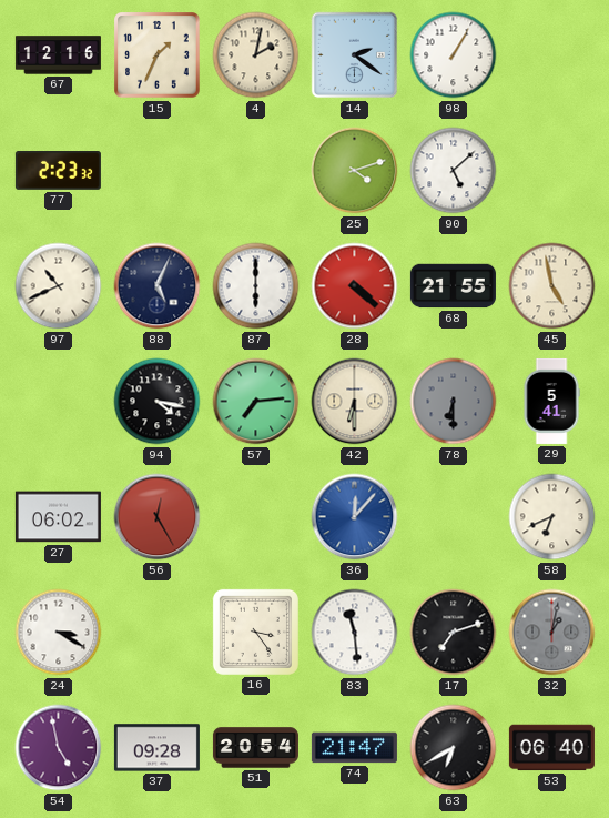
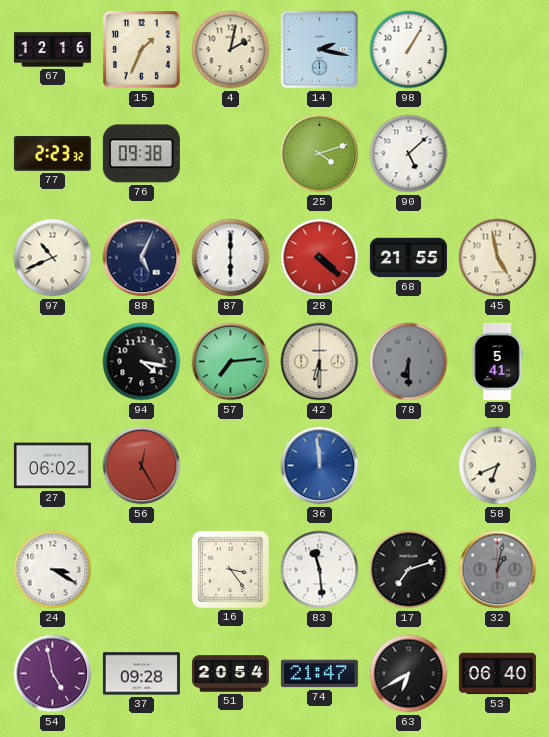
14: 2:21 -> 2:17
76: none -> 09:38
36: 12:07 -> 11:59
